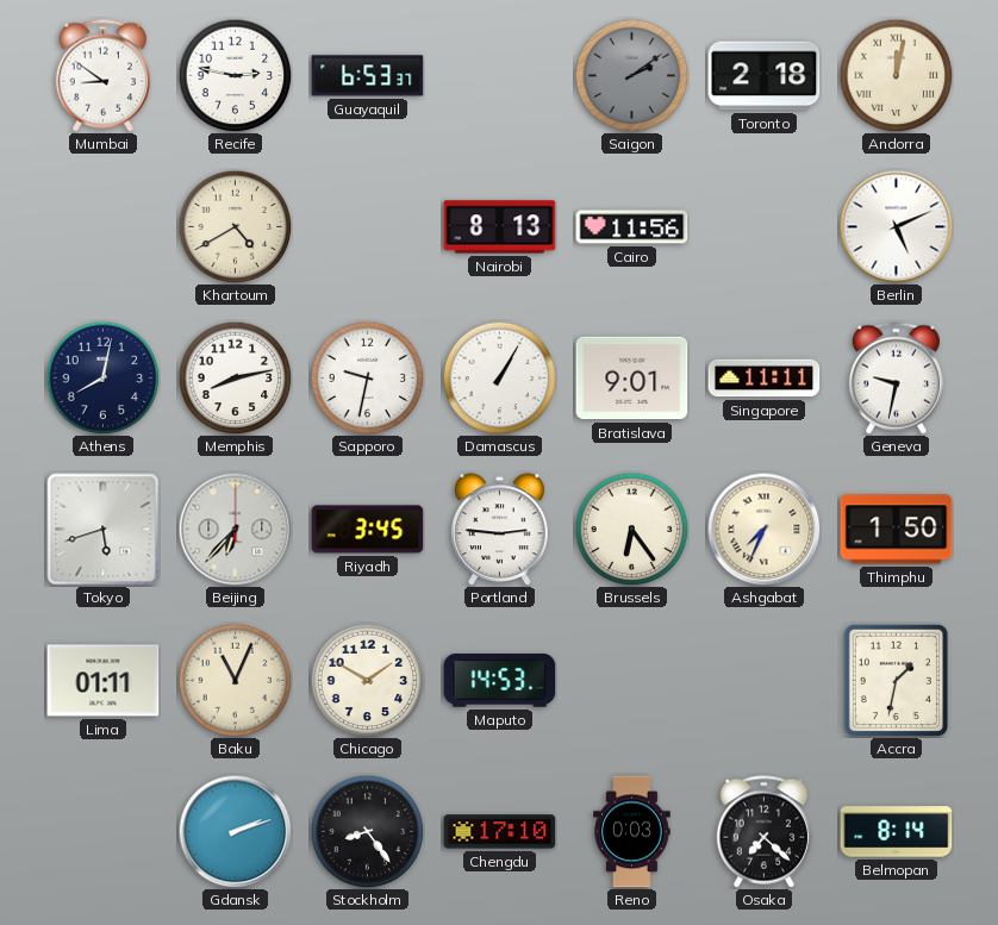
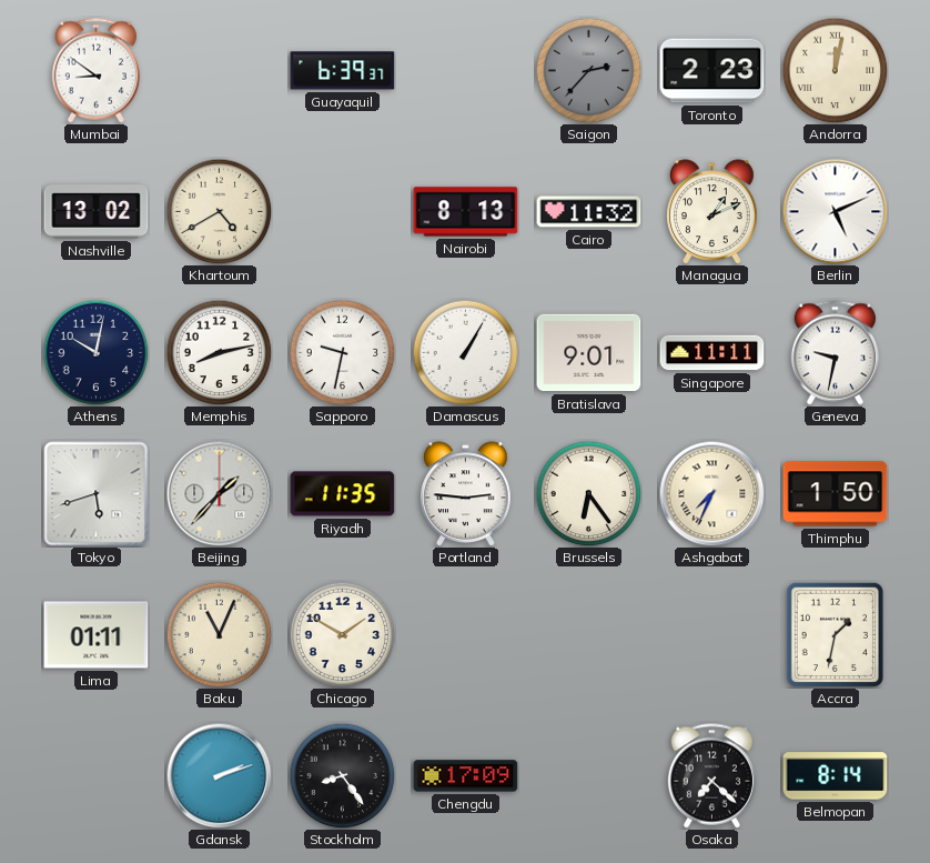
Recife: 2:47 -> none
Guayaquil: 6:53 -> 6:39
Saigon: 2:09 -> 2:37
Toronto: 2:18 -> 2:23
Nashville: none -> 13:02
Cairo: 11:56 -> 11:32
Managua: none -> 1:11
Athens: 8:02 -> 10:02
Beijing: 6:37 -> 1:37
Riyadh: 3:45 -> 11:35
Maputo: 14:53 -> none
Chengdu: 17:10 -> 17:09
Reno: 0:03 -> none
